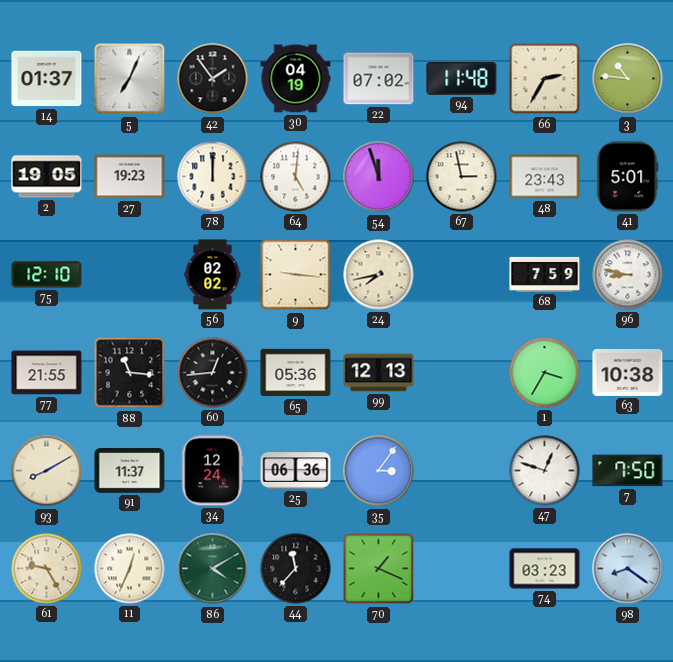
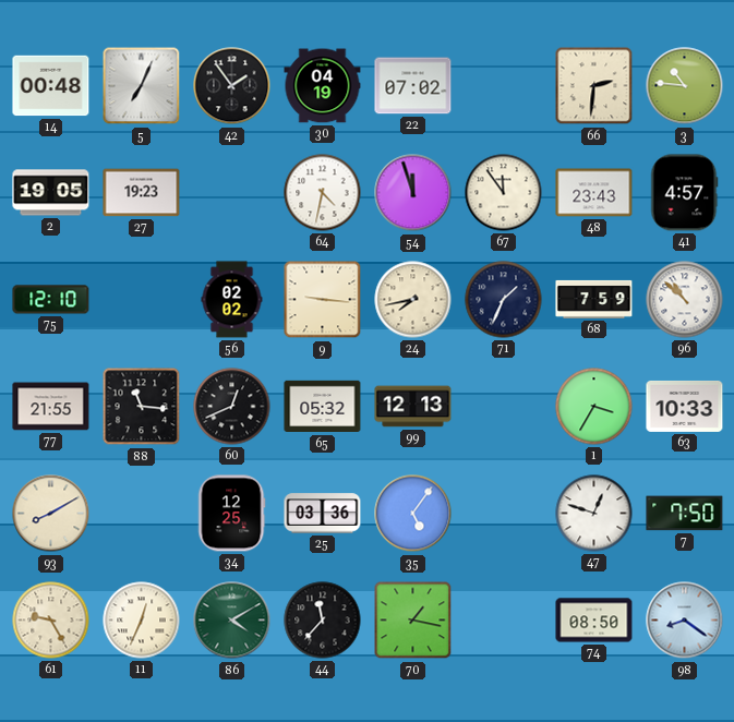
14: 01:37 -> 00:48
94: 11:48 -> none
66: 2:35 -> 2:31
78: 12:00 -> none
64: 5:01 -> 4:32
67: 2:58 -> 11:54
41: 5:01 -> 4:57
71: none -> 1:34
96: 8:47 -> 10:52
60: 12:44 -> 12:41
65: 05:36 -> 05:32
63: 10:38 -> 10:33
91: 11:37 -> none
34: 12:24 -> 12:25
25: 06:36 -> 03:36
35: 3:06 -> 5:06
70: 1:19 -> 1:17
74: 03:23 -> 08:50
